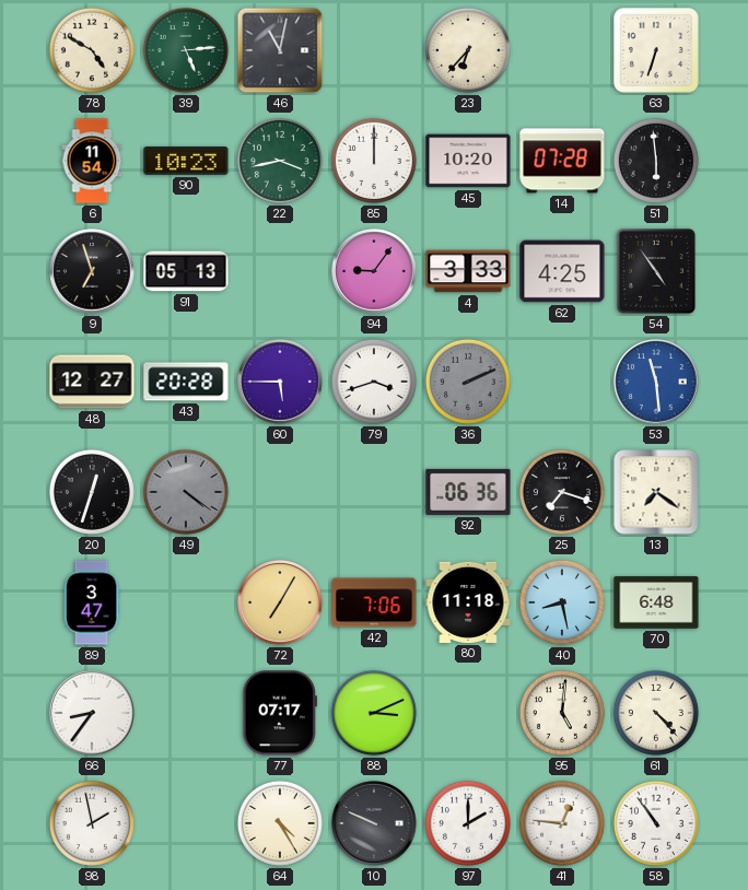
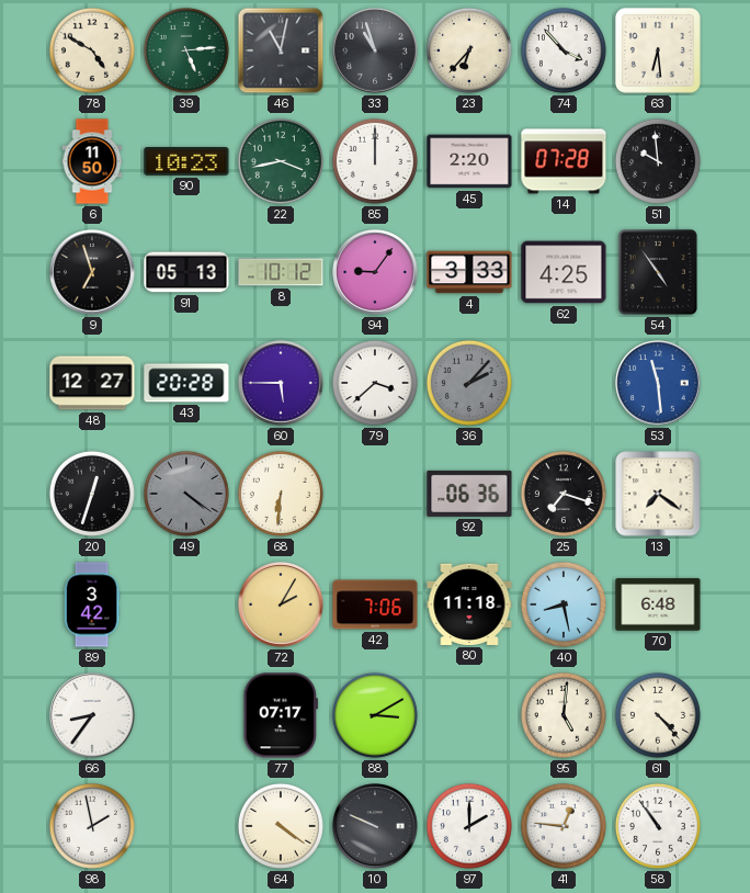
33: none -> 10:57
74: none -> 3:53
63: 6:33 -> 6:29
6: 11:54 -> 11:50
45: 10:20 -> 2:20
51: 5:59 -> 9:59
8: none -> 10:12
79: 3:42 -> 3:38
36: 2:11 -> 2:07
68: none -> 6:31
89: 3:47 -> 3:42
72: 7:05 -> 2:05
88: 3:11 -> 3:10
64: 4:25 -> 4:21
